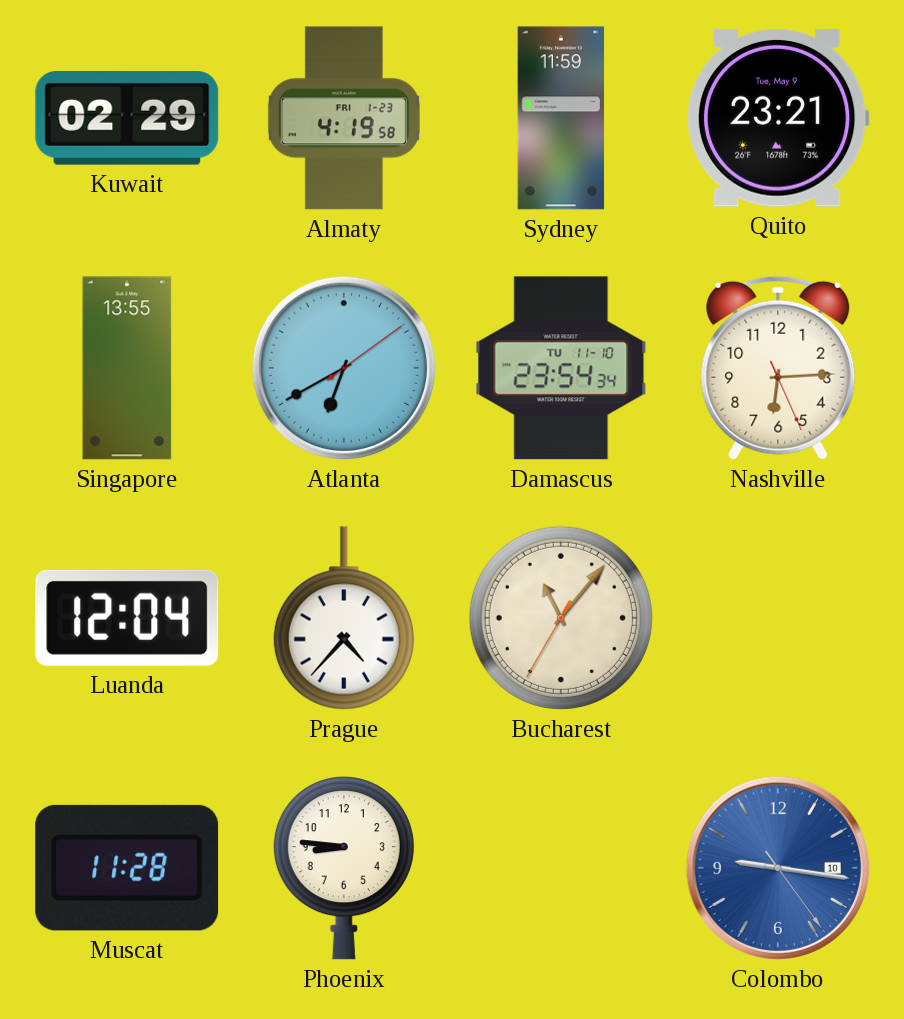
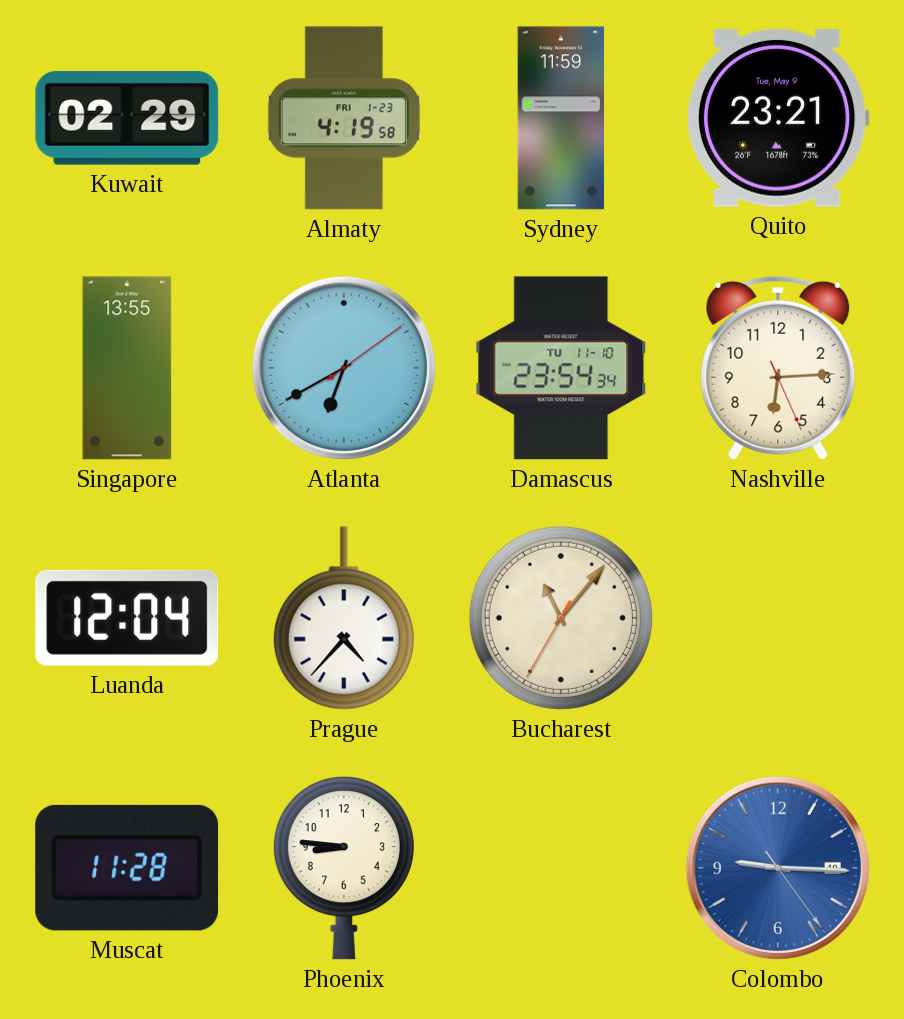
Colombo: 9:16 -> 9:15
